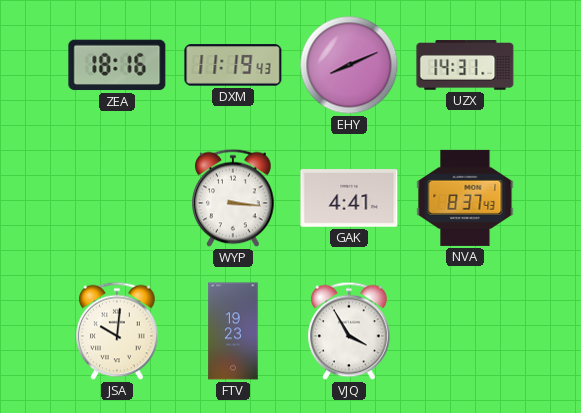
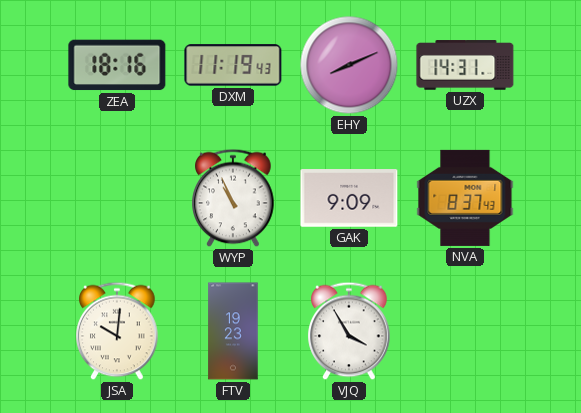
WYP: 3:16 -> 10:56
GAK: 4:41 -> 9:09
